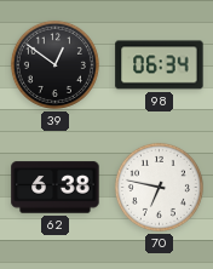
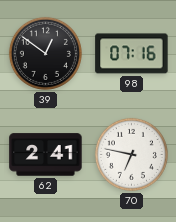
98: 06:34 -> 07:16
62: 6:38 -> 2:41
